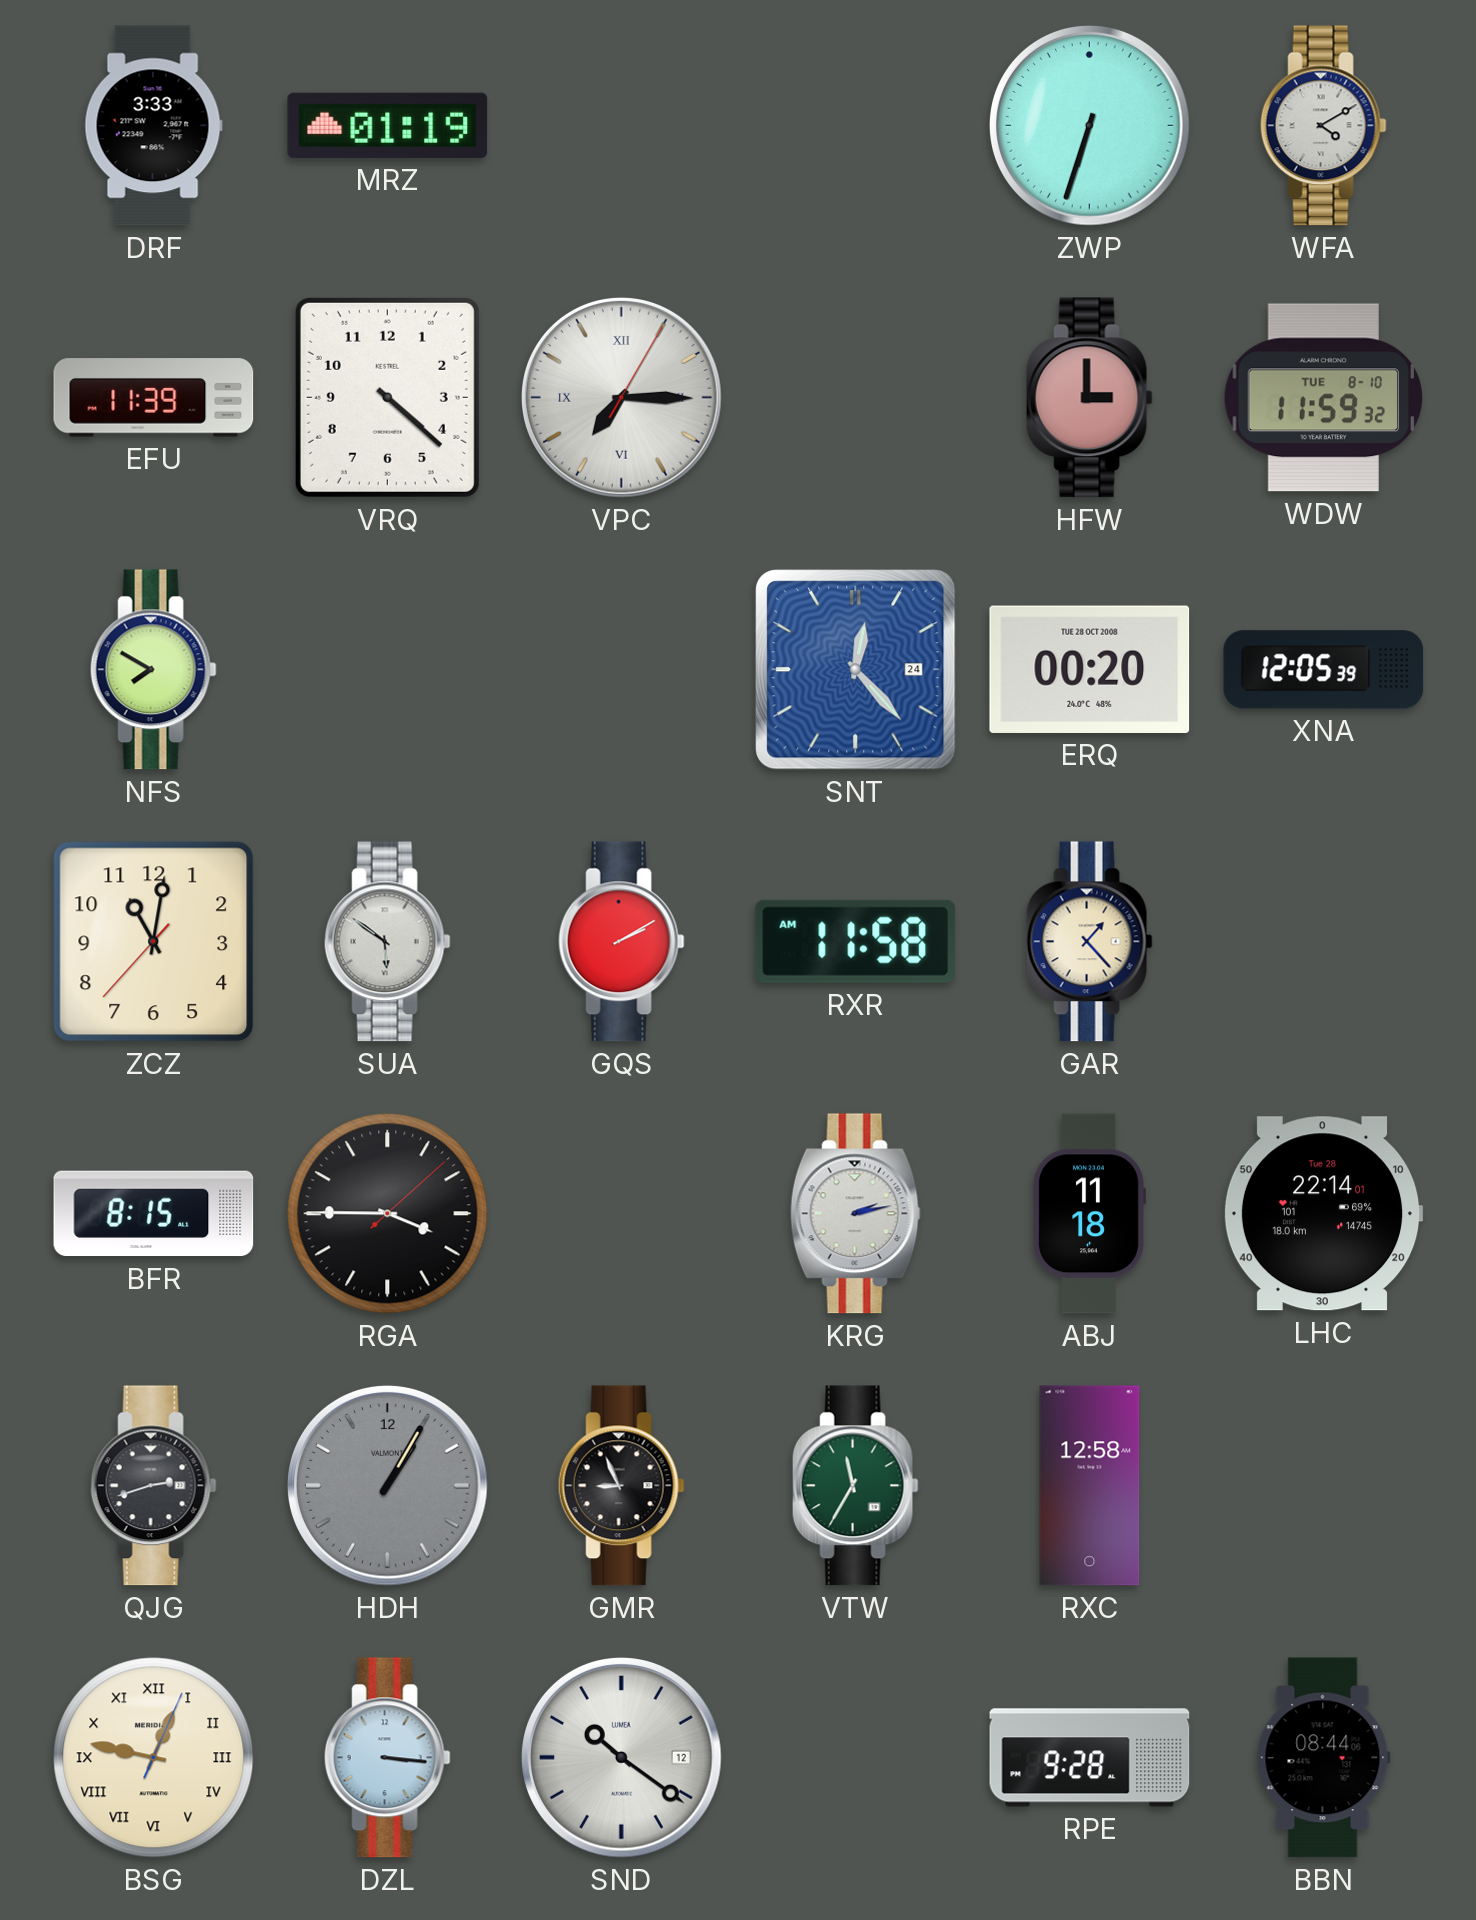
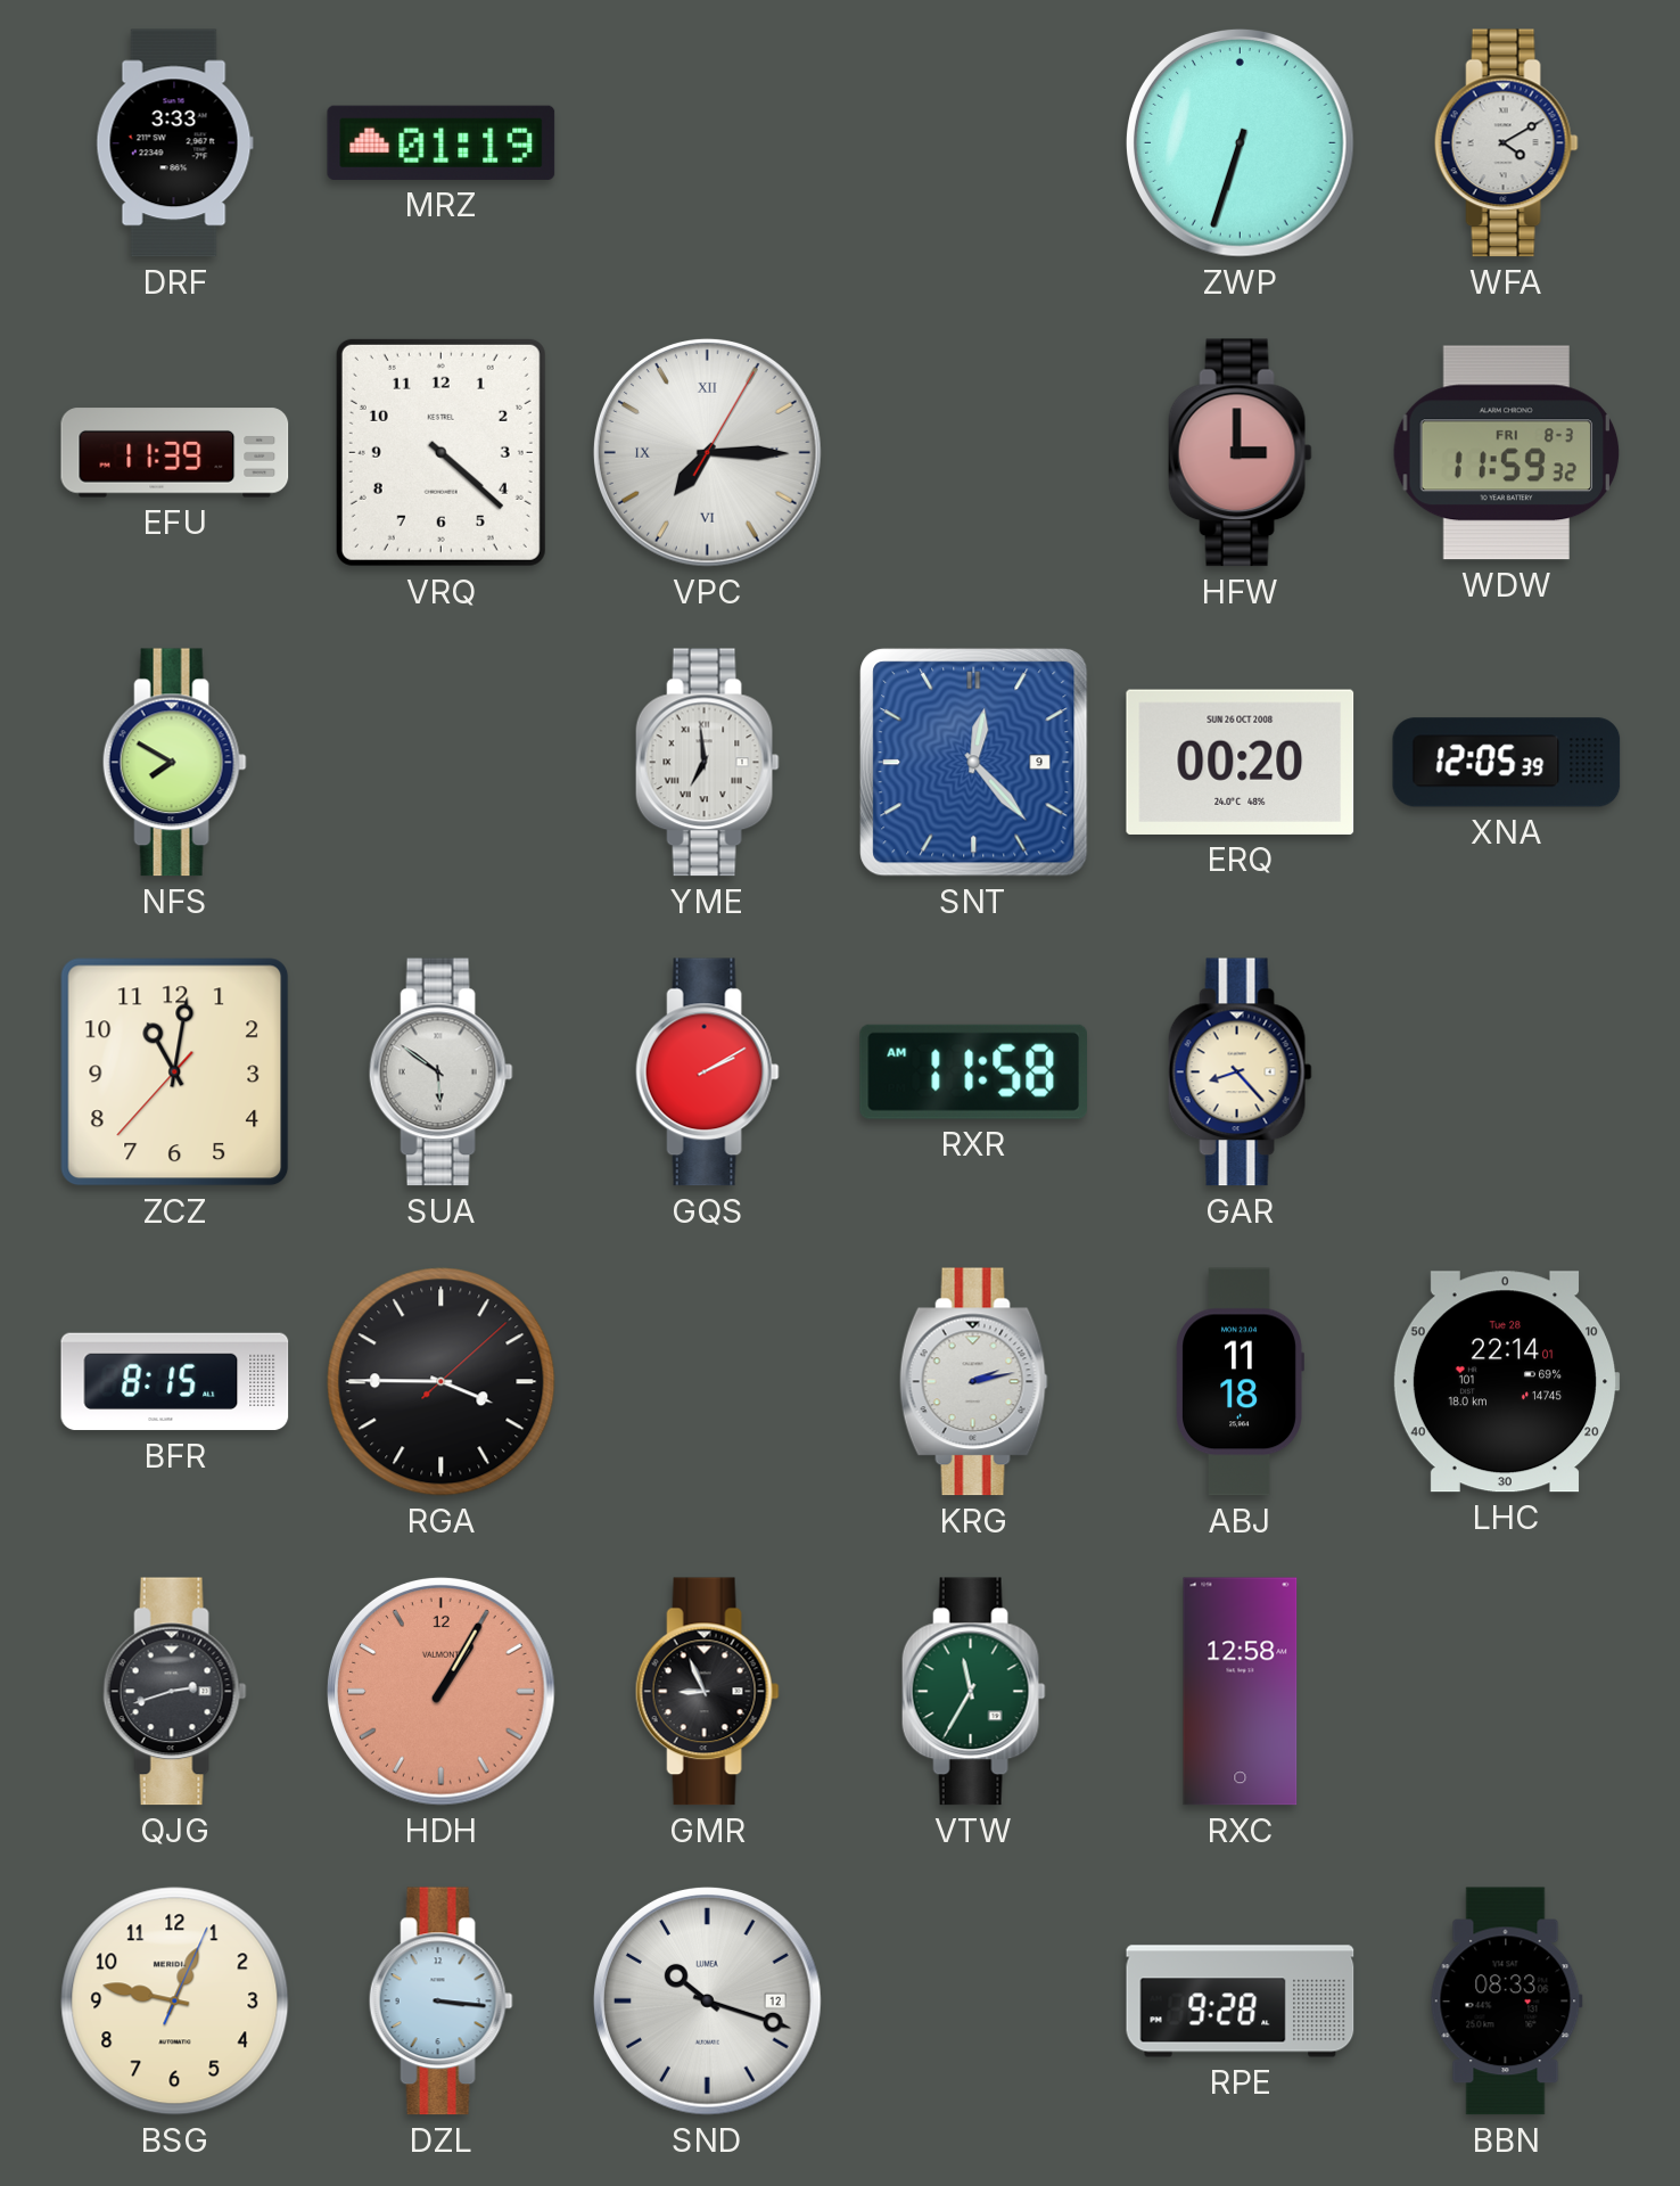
WDW date: TUE 8-10 -> FRI 8-3
YME: none -> 6:59
SNT date: 24 -> 9
ERQ date: TUE 28 OCT 2008 -> SUN 26 OCT 2008
GAR: 1:23 -> 8:23
HDH dial: grey -> salmon
BSG numerals: Roman -> Arabic
SND: 10:21 -> 10:18
BBN: 08:44 -> 08:33
